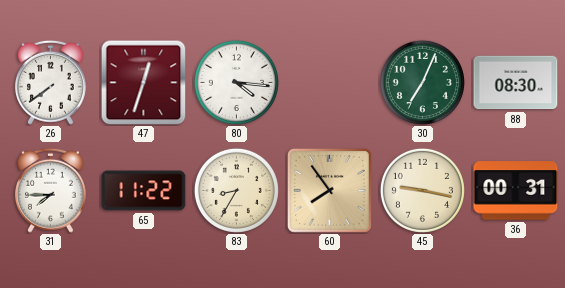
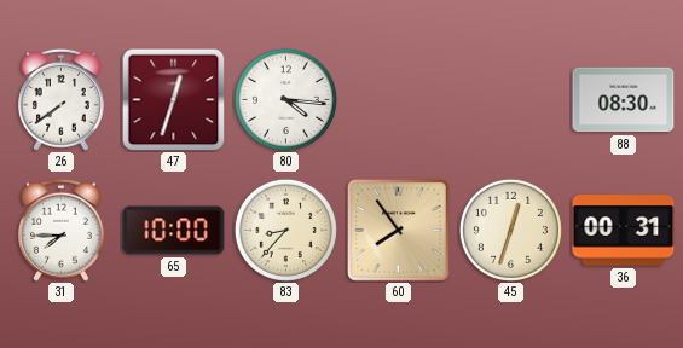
30: 7:04 -> none
65: 11:22 -> 10:00
83: 8:35 -> 8:37
45: 9:17 -> 12:33
